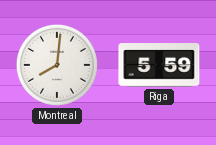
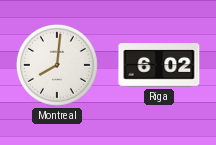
Riga: 5:59 -> 6:02
